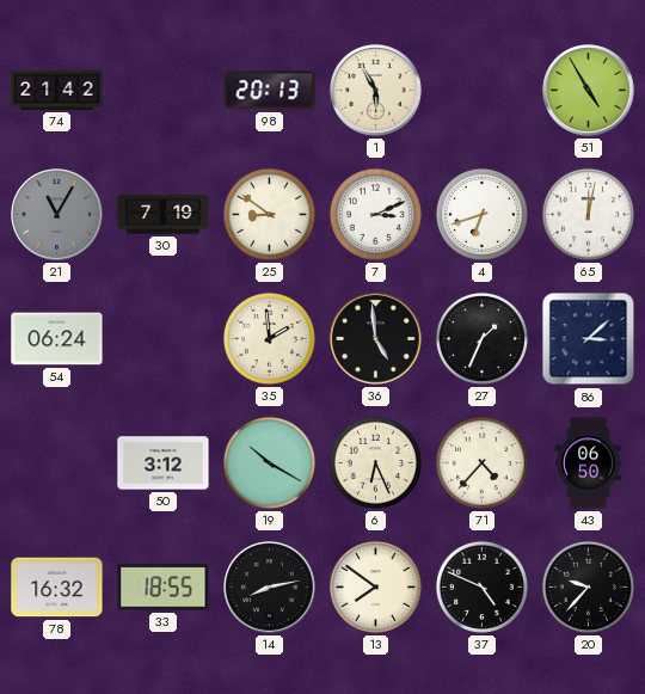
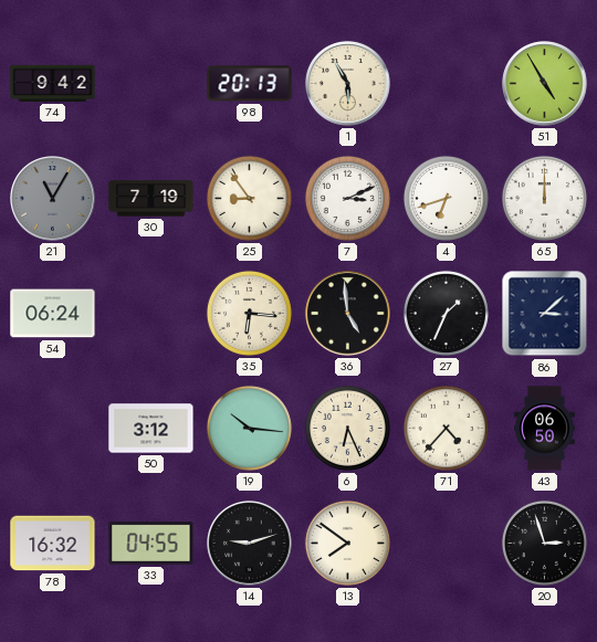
74: 21:42 -> 9:42
25: 8:51 -> 8:54
65: 12:02 -> 12:00
35: 1:59 -> 6:16
19: 10:20 -> 10:16
33: 18:55 -> 04:55
14: 8:13 -> 9:12
37: 4:49 -> none
20: 9:37 -> 2:57
